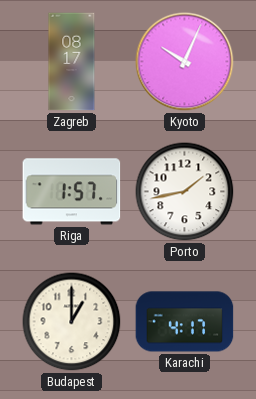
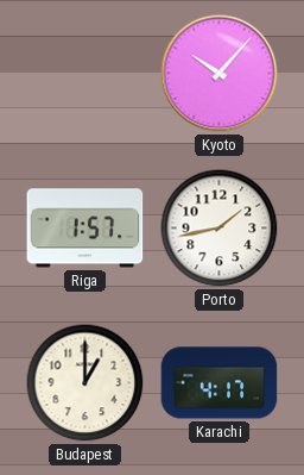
Zagreb: 08:17 -> none
Kyoto: 10:04 -> 10:07
